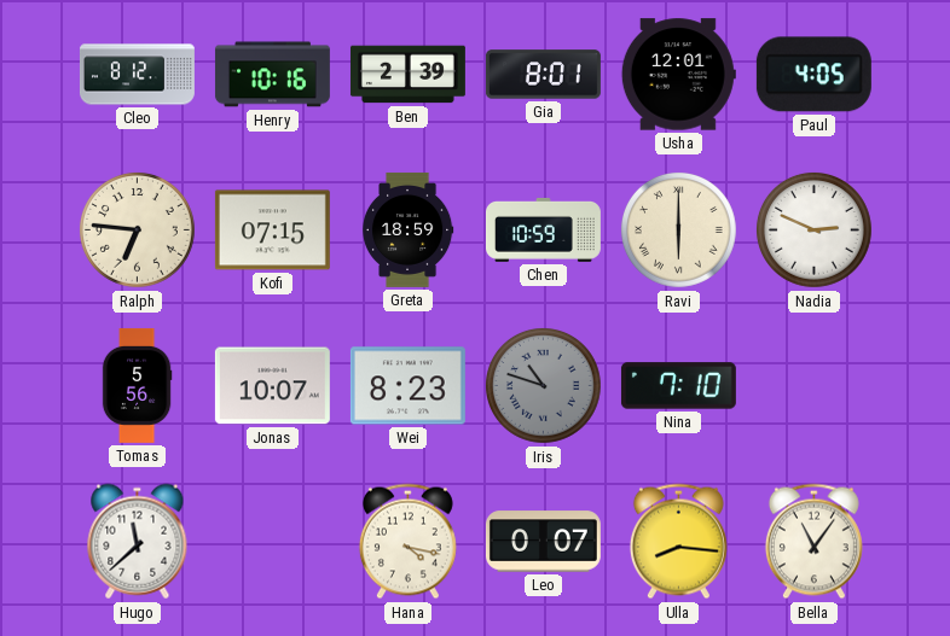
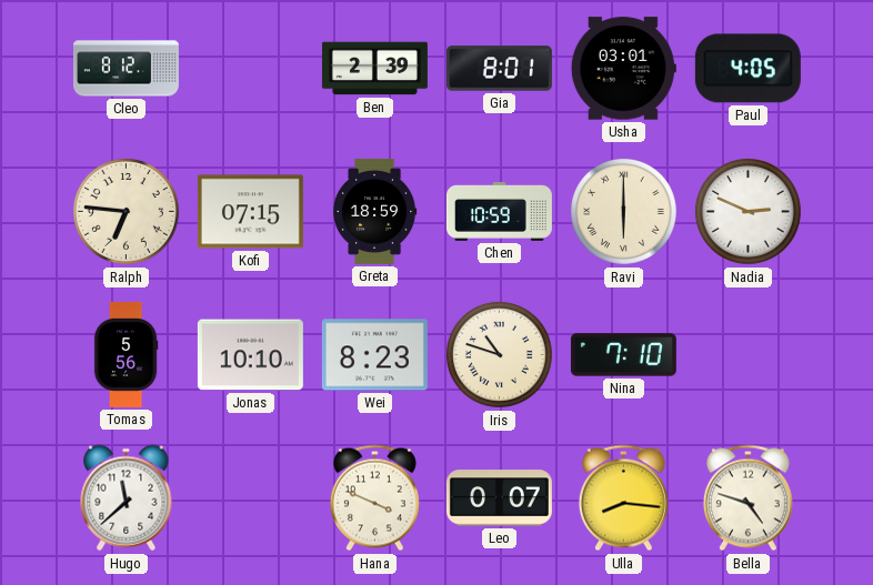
Henry: 10:16 -> none
Usha: 12:01 -> 03:01
Jonas: 10:07 -> 10:10
Iris dial: grey -> cream
Hana: 4:17 -> 3:49
Bella: 11:06 -> 4:48
